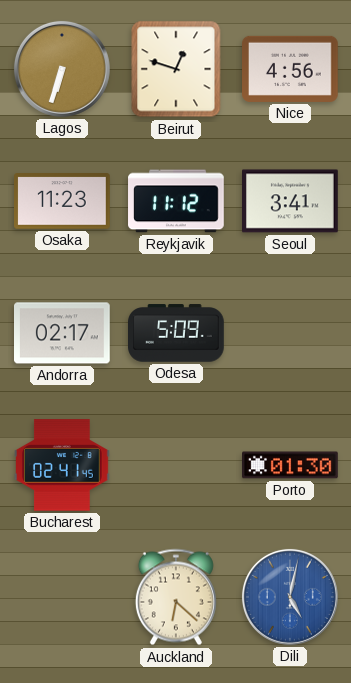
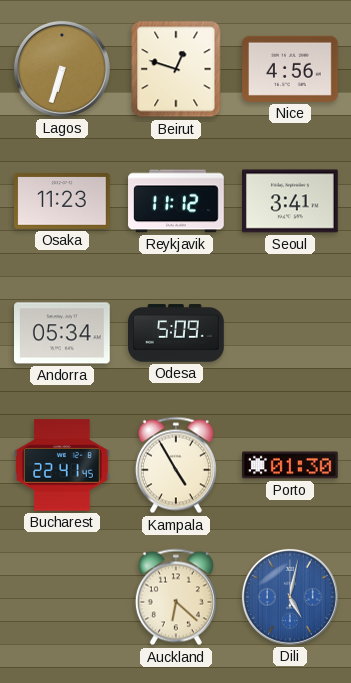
Andorra: 02:17 -> 05:34
Bucharest: 02:41 -> 22:41
Kampala: none -> 4:55
